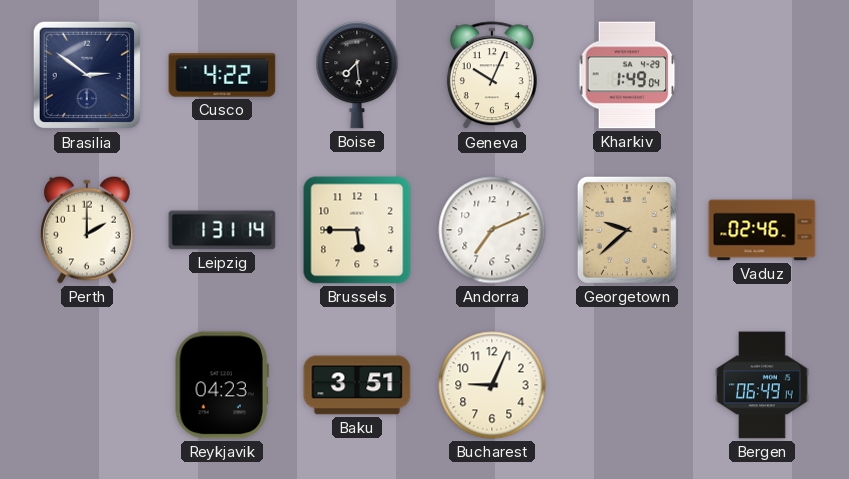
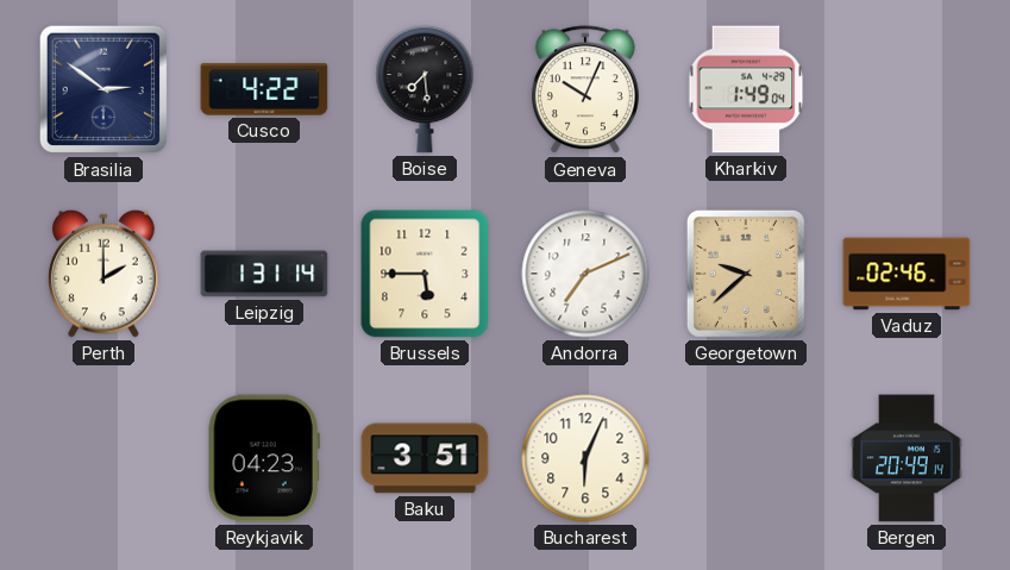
Bucharest: 9:04 -> 6:04
Bergen: 06:49 -> 20:49
